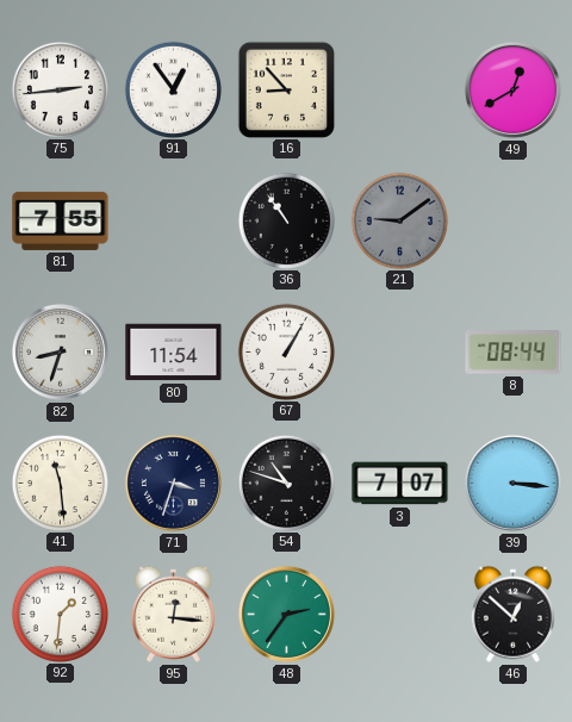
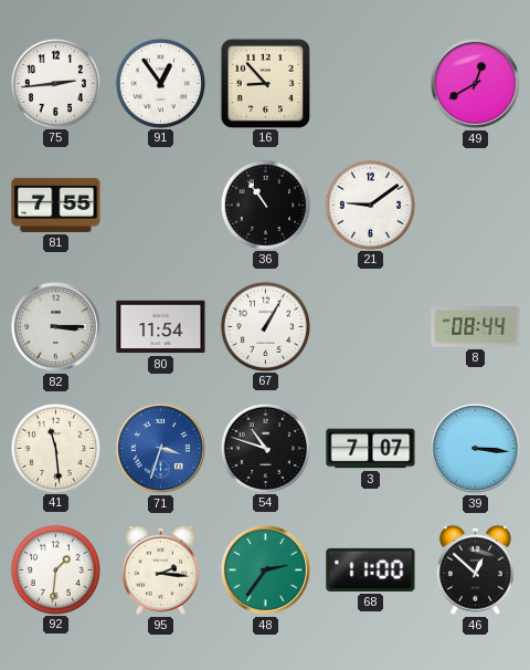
21 dial: grey -> white
82: 8:33 -> 3:15
71 dial: navy -> blue
95: 12:16 -> 2:16
68: none -> 11:00
